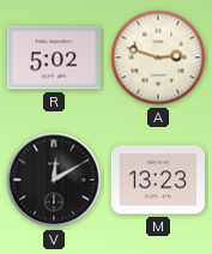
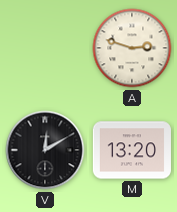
R: 5:02 -> none
M: 13:23 -> 13:20
